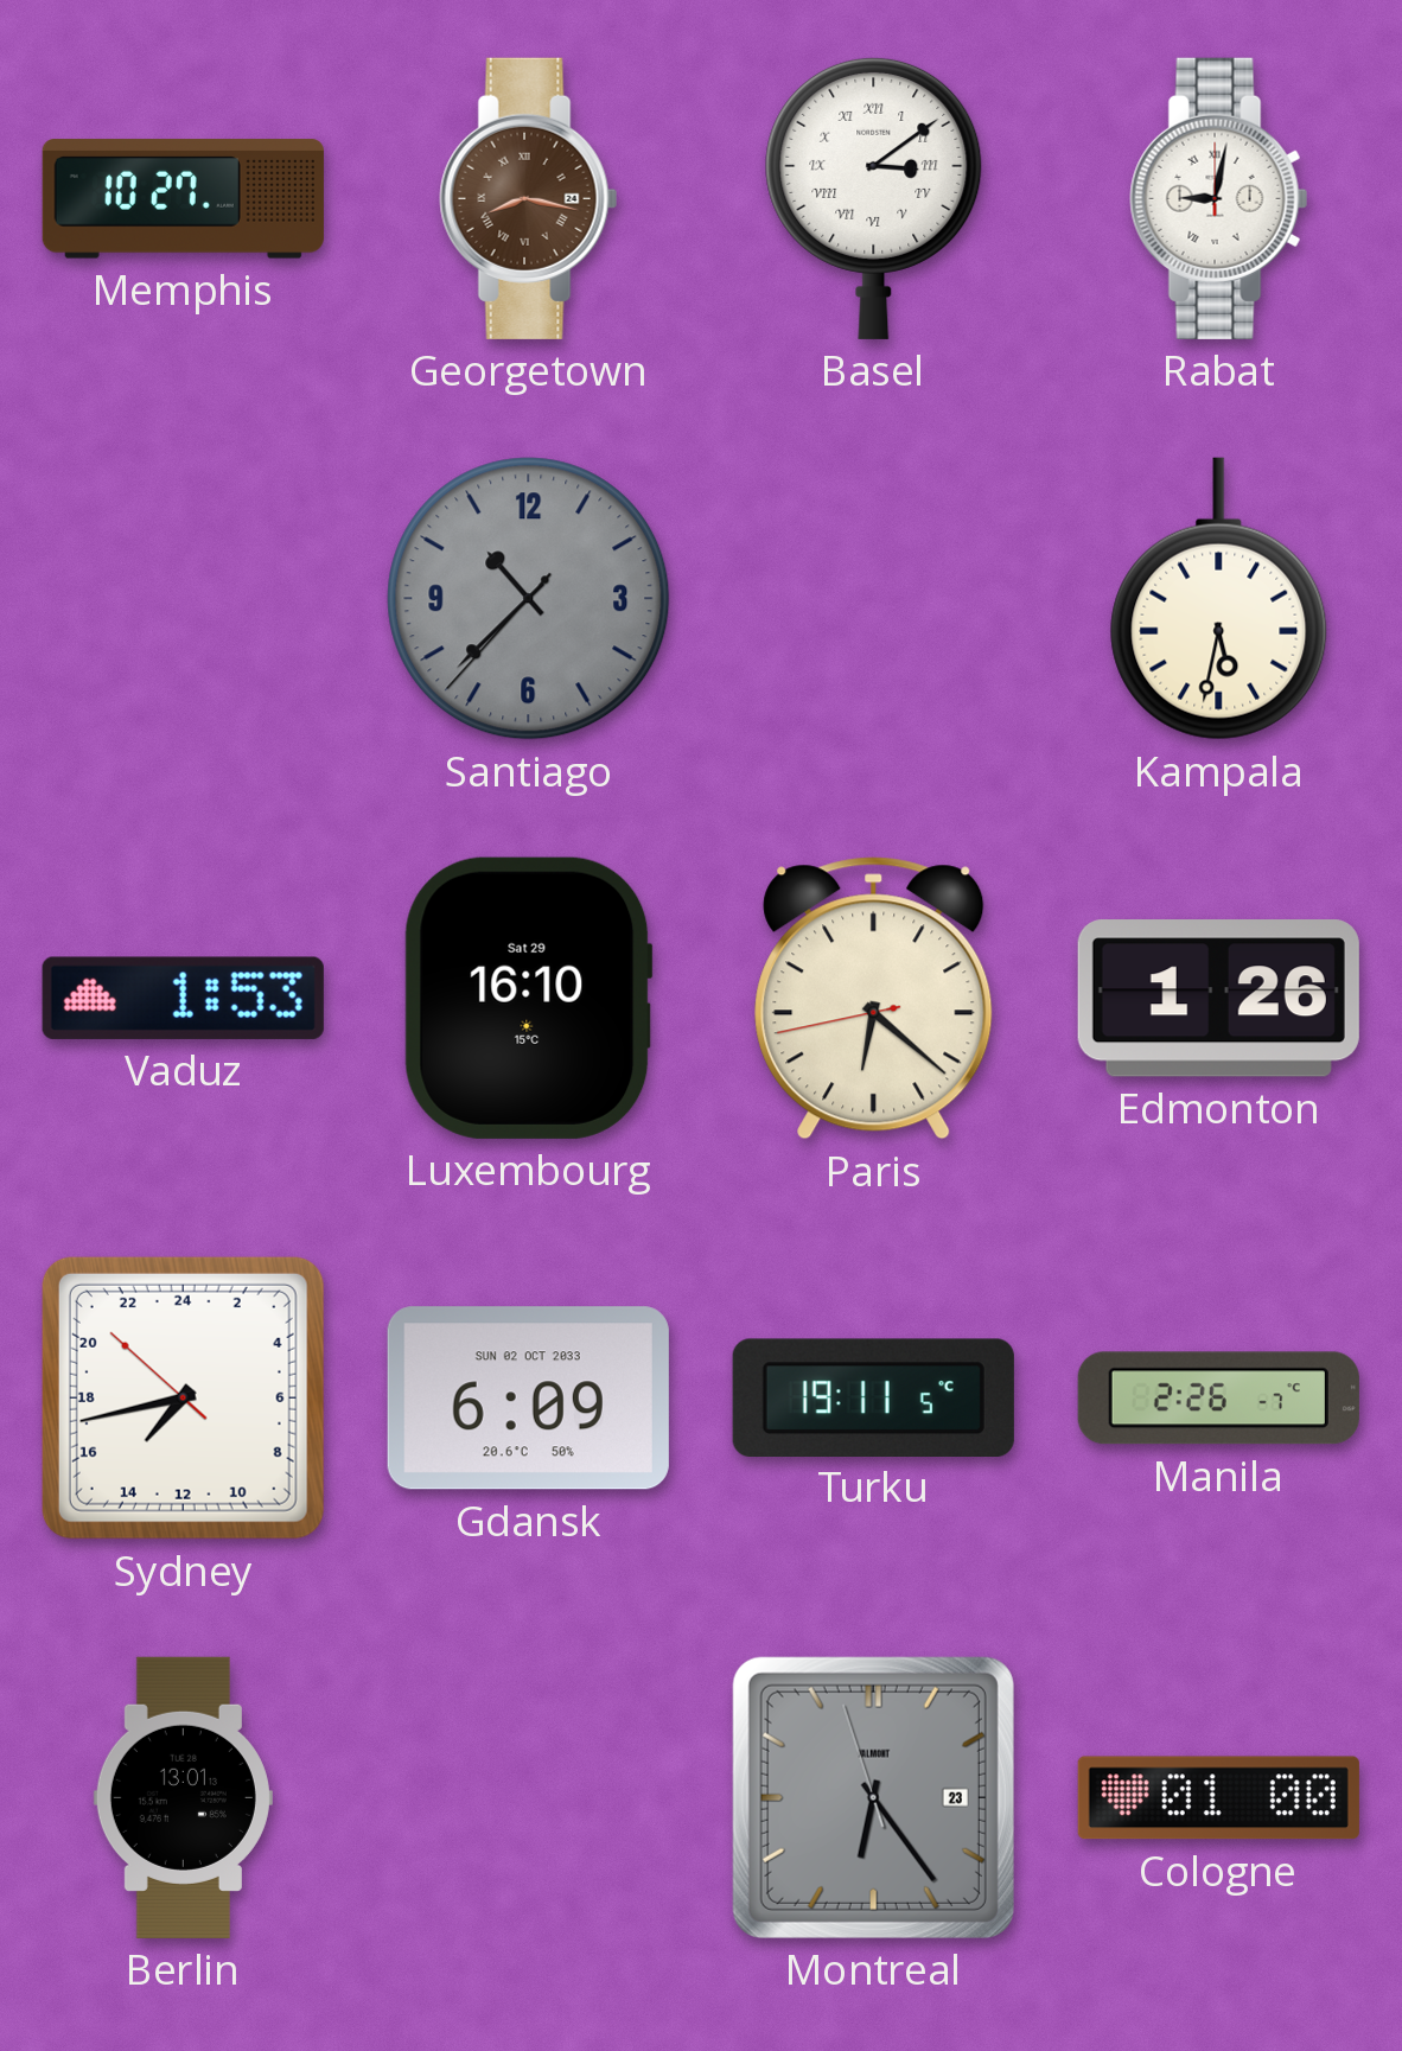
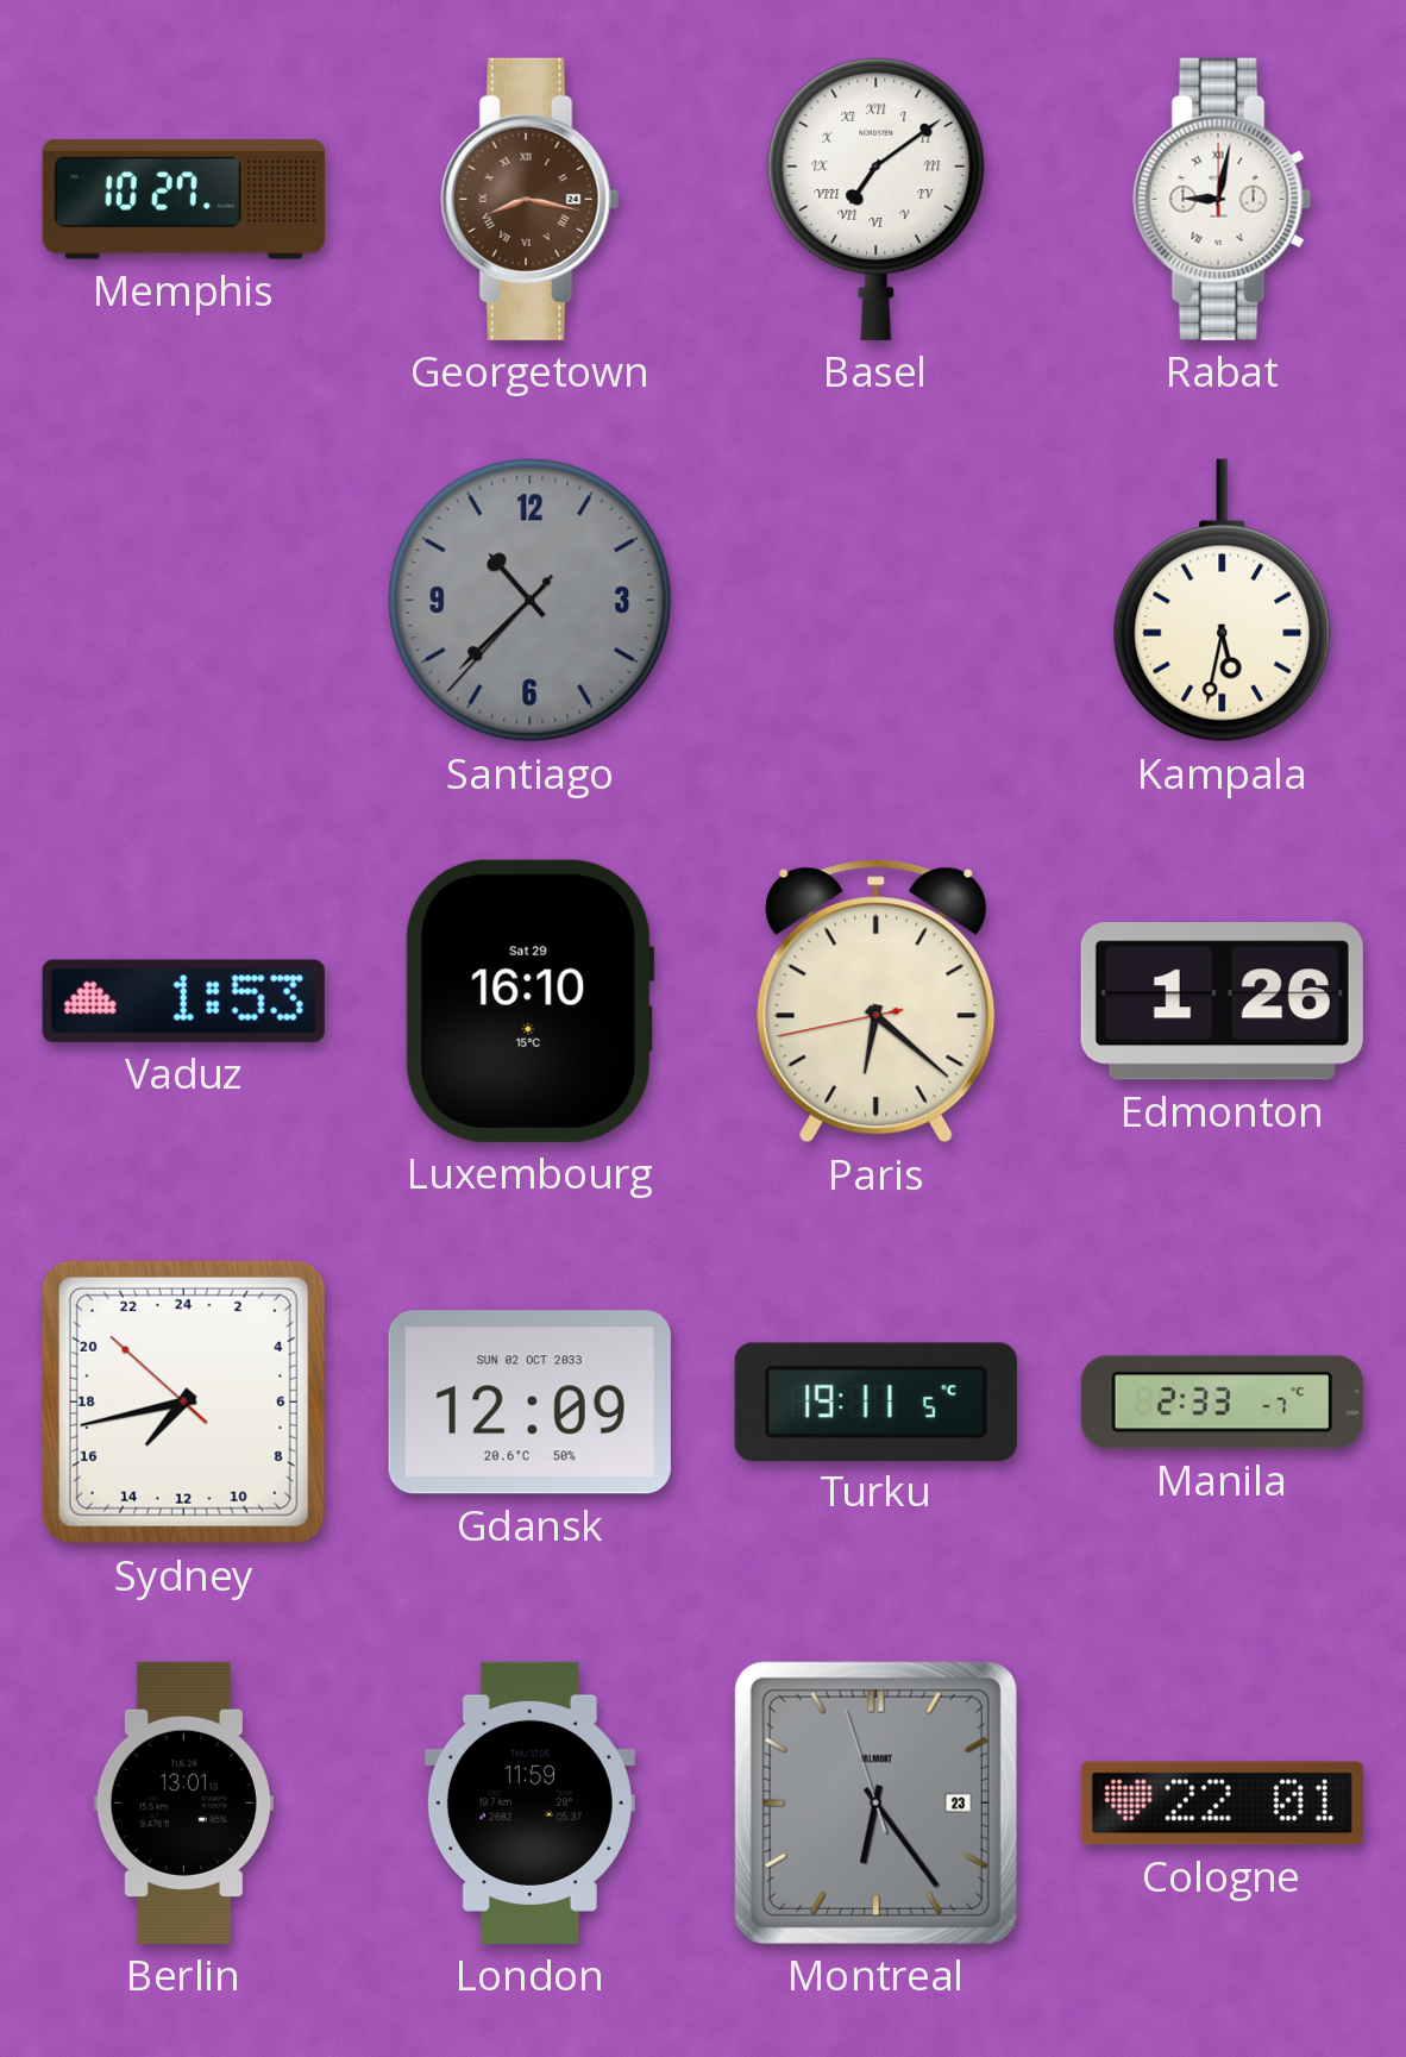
Basel: 3:09 -> 7:09
Gdansk: 6:09 -> 12:09
Manila: 2:26 -> 2:33
London: none -> 11:59
Cologne: 01:00 -> 22:01
